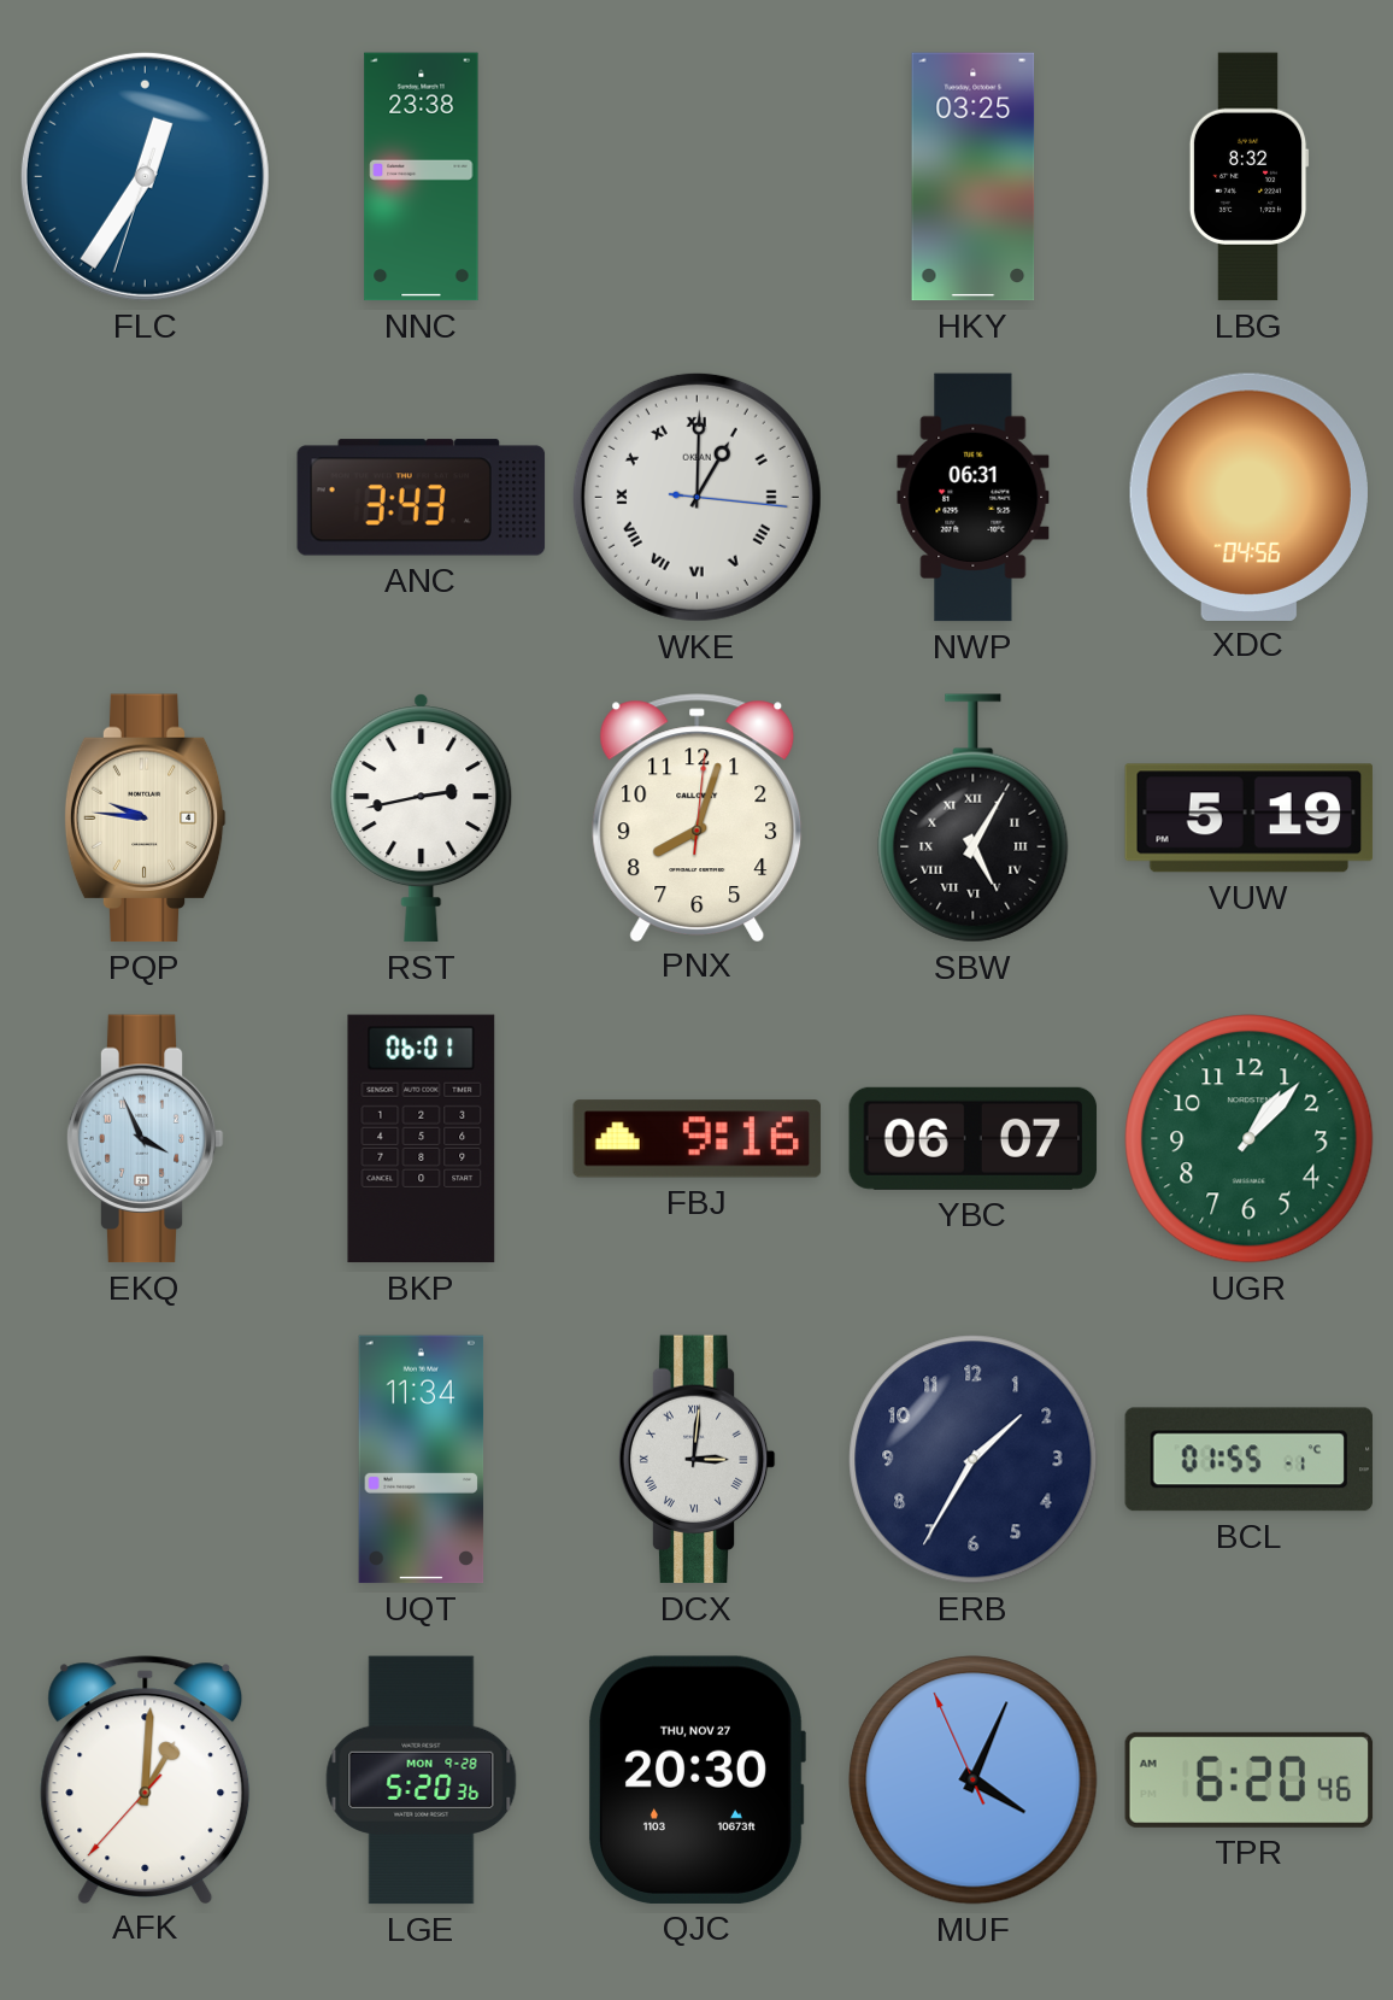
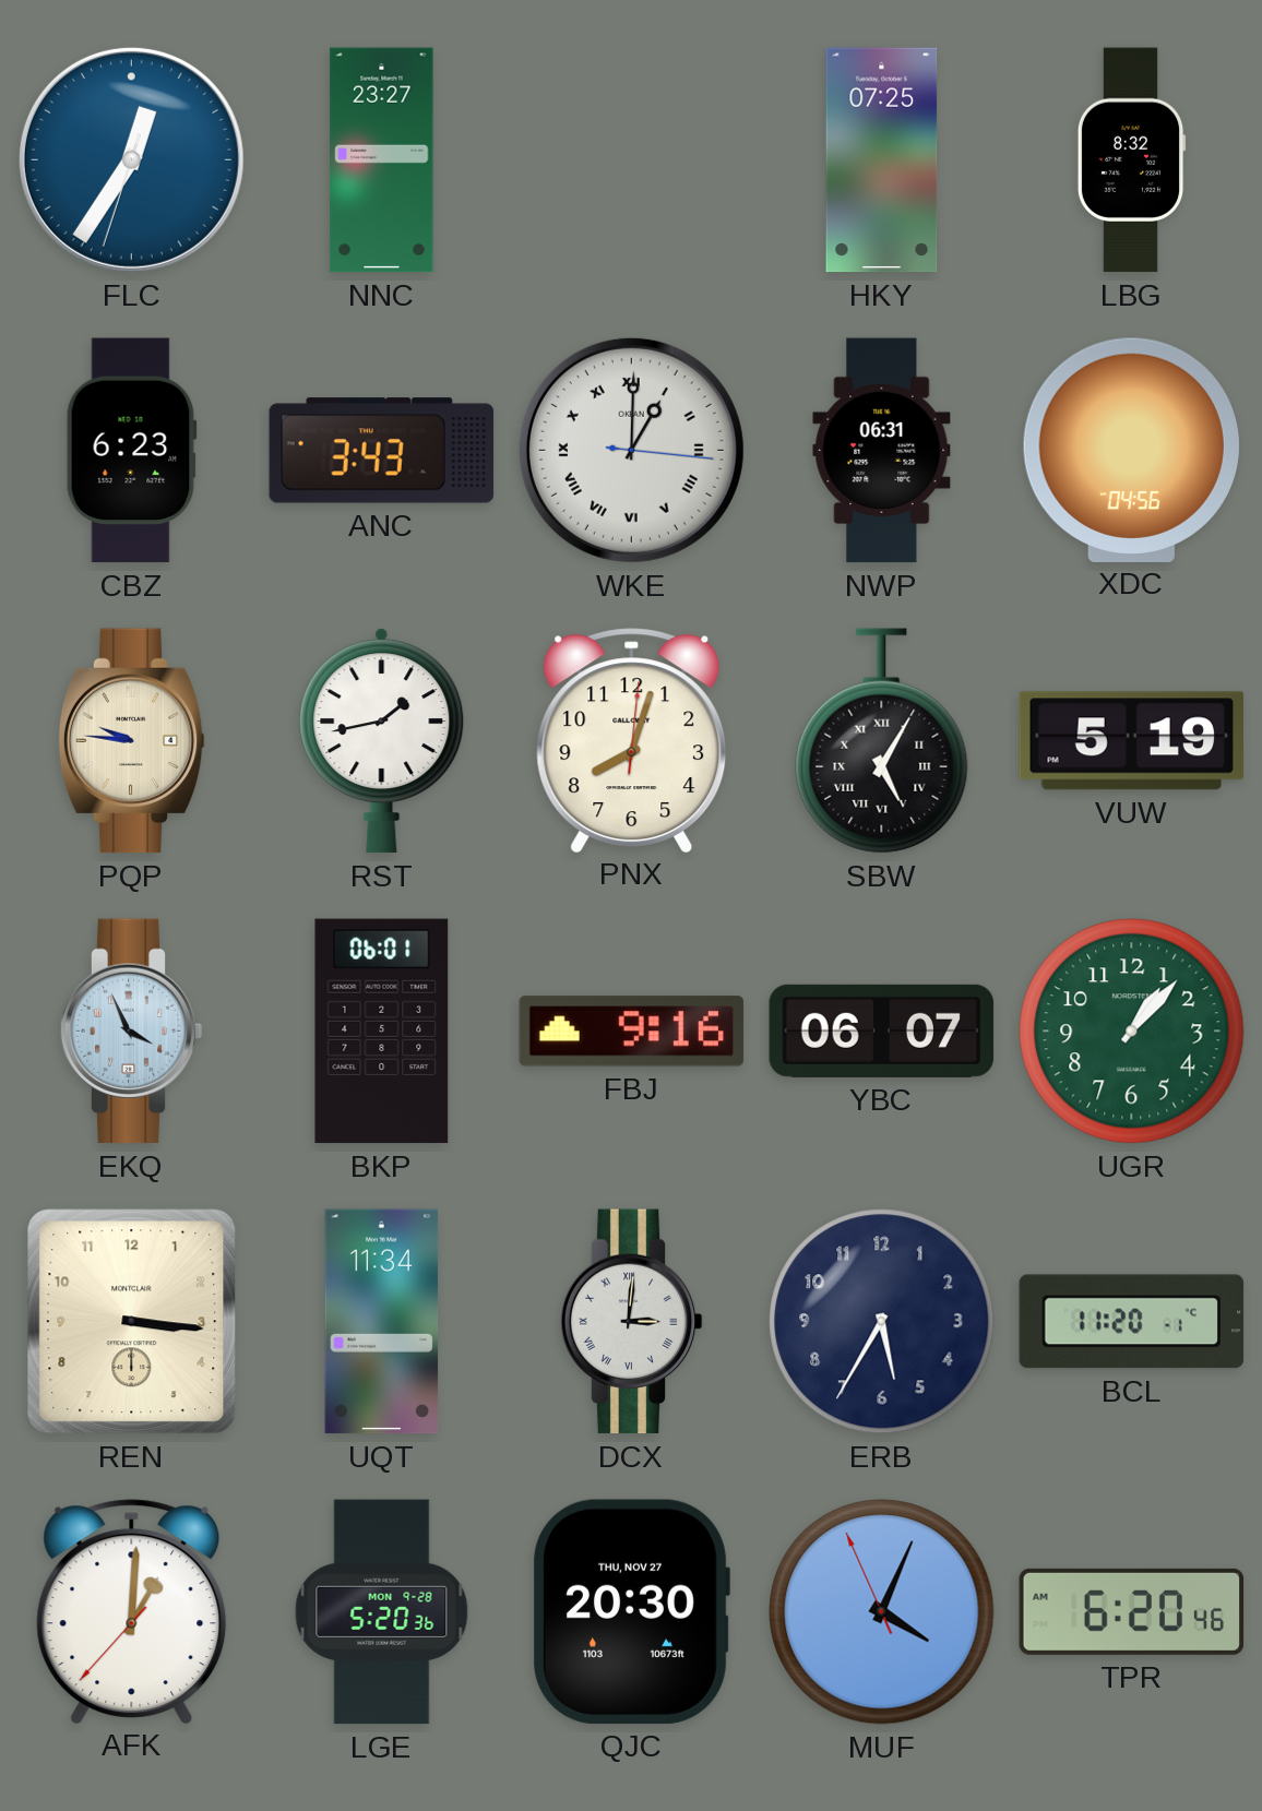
NNC: 23:38 -> 23:27
HKY: 03:25 -> 07:25
CBZ: none -> 6:23
RST: 2:43 -> 1:43
REN: none -> 3:16
ERB: 1:35 -> 5:35
BCL: 01:55 -> 11:20
